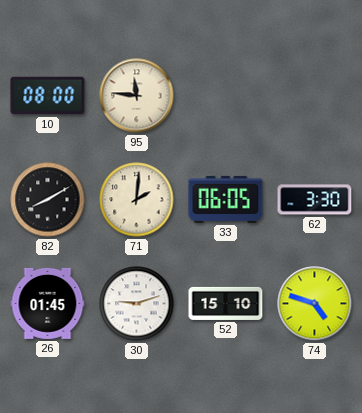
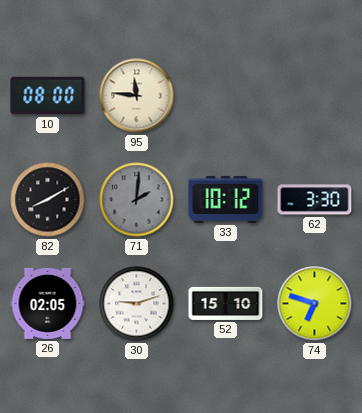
71 dial: cream -> grey
33: 06:05 -> 10:12
26: 01:45 -> 02:05
74: 4:48 -> 6:48
